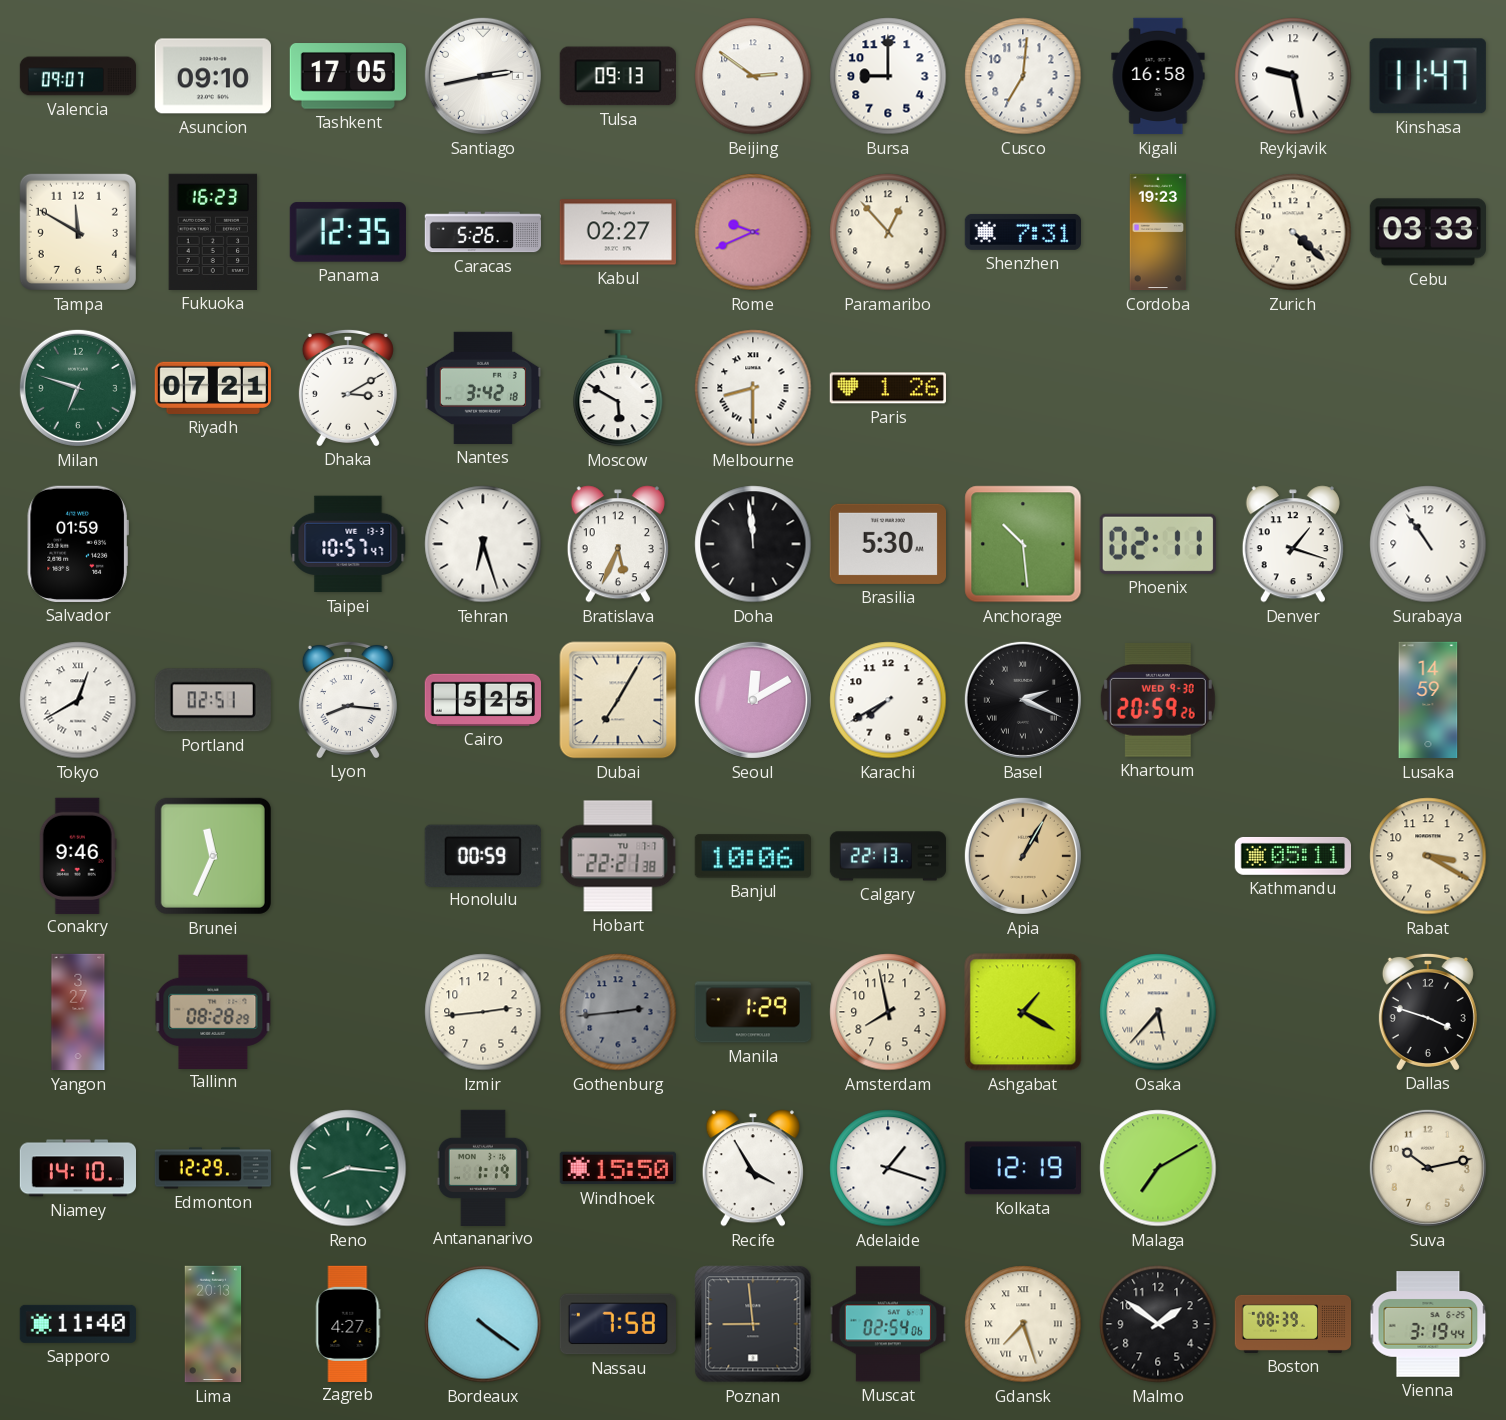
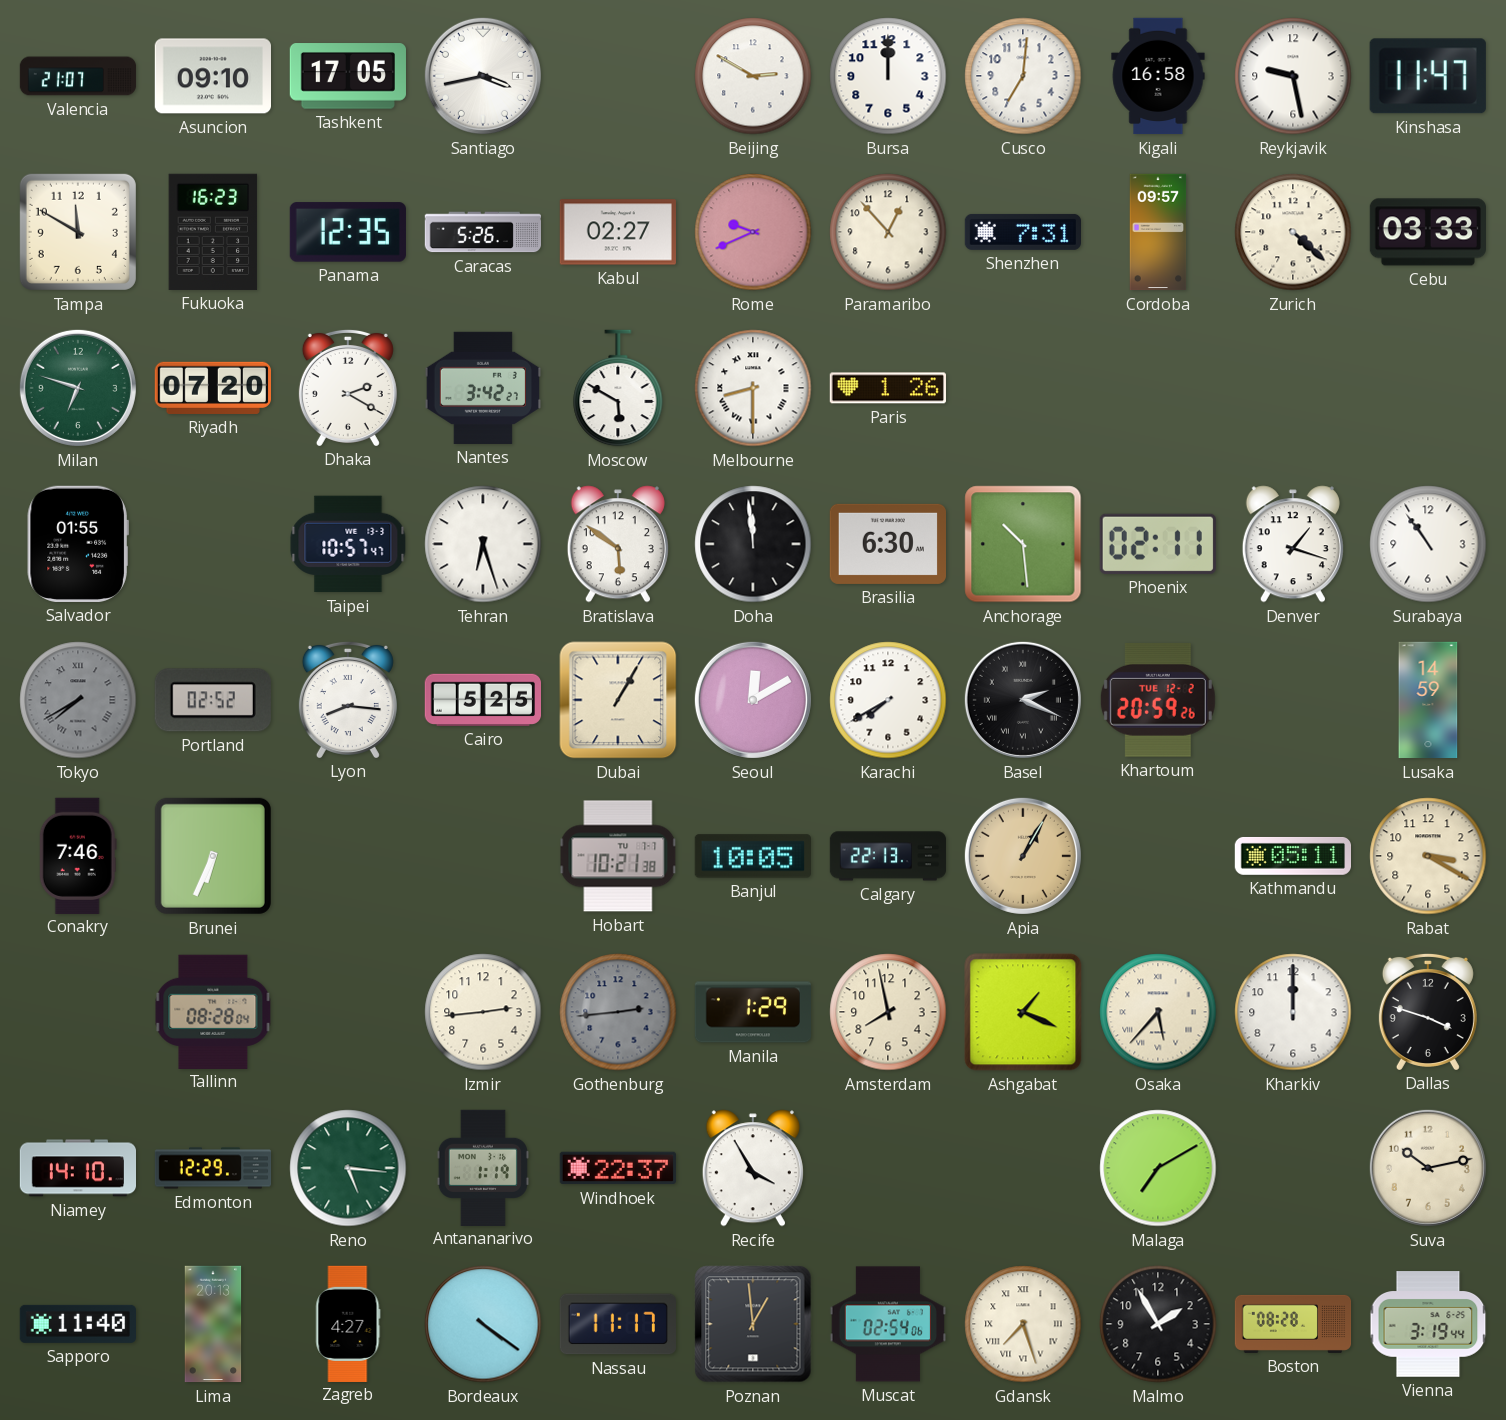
Valencia: 09:07 -> 21:07
Santiago: 2:43 -> 3:43
Tulsa: 09:13 -> none
Beijing: 2:51 -> 2:50
Bursa: 9:00 -> 12:00
Cordoba: 19:23 -> 09:57
Riyadh: 07:21 -> 07:20
Dhaka: 3:10 -> 2:20
Nantes: 3:42:18 -> 3:42:27
Salvador: 01:59 -> 01:55
Bratislava: 5:34 -> 5:51
Brasilia: 5:30 -> 6:30
Tokyo: 12:40 -> 7:40
Tokyo dial: white -> grey
Portland: 02:51 -> 02:52
Dubai: 7:05 -> 1:05
Khartoum date: WED 9-30 -> TUE 12-2
Conakry: 9:46 -> 7:46
Brunei: 11:34 -> 6:34
Honolulu: 00:59 -> none
Hobart: 22:21 -> 10:21
Banjul: 10:06 -> 10:05
Yangon: 3:27 -> none
Tallinn: 08:28:29 -> 08:28:04
Ashgabat: 1:20 -> 1:19
Kharkiv: none -> 12:00
Reno: 8:16 -> 5:16
Windhoek: 15:50 -> 22:37
Adelaide: 1:18 -> none
Kolkata: 12:19 -> none
Nassau: 7:58 -> 11:17
Poznan: 8:59 -> 12:59
Malmo: 1:51 -> 1:55
Boston: 08:39 -> 08:28
